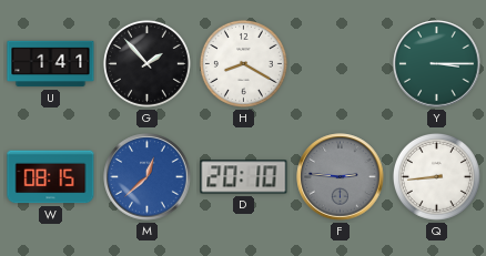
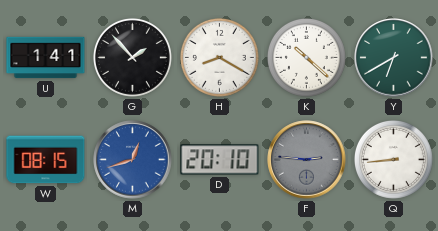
K: none -> 10:22
Y: 3:15 -> 6:40
M: 12:38 -> 12:42
